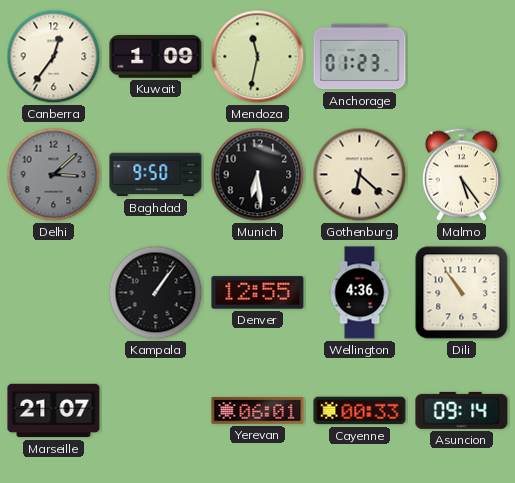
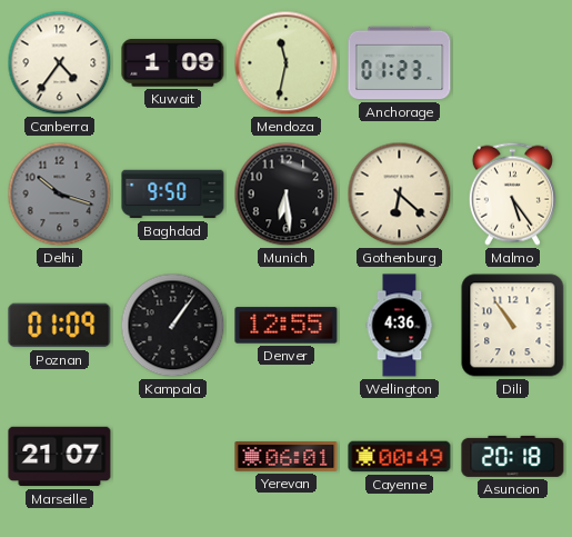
Canberra: 12:36 -> 4:36
Delhi: 3:08 -> 10:18
Poznan: none -> 01:09
Cayenne: 00:33 -> 00:49
Asuncion: 09:14 -> 20:18
